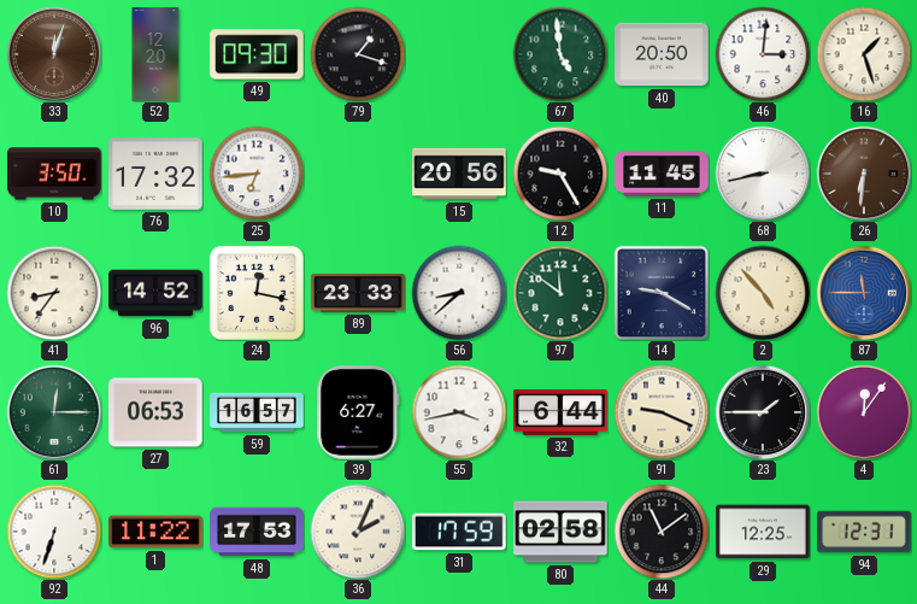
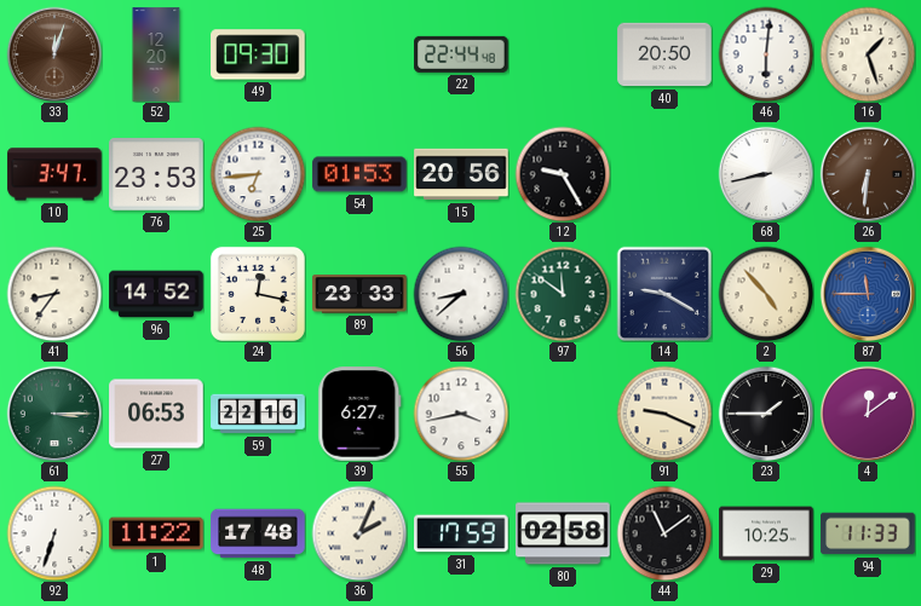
79: 1:18 -> none
22: none -> 22:44
67: 4:59 -> none
46: 3:01 -> 6:01
10: 3:50 -> 3:47
76: 17:32 -> 23:53
54: none -> 01:53
11: 11:45 -> none
61: 12:15 -> 3:15
59: 16:57 -> 22:16
32: 6:44 -> none
4: 12:06 -> 12:09
48: 17:53 -> 17:48
29: 12:25 -> 10:25
94: 12:31 -> 11:33
